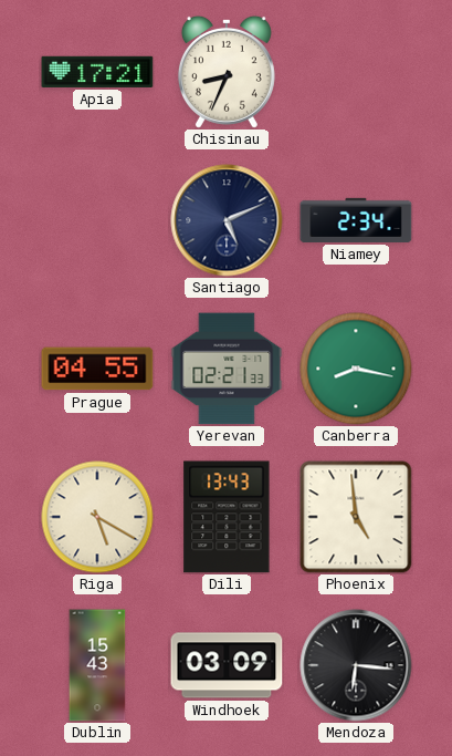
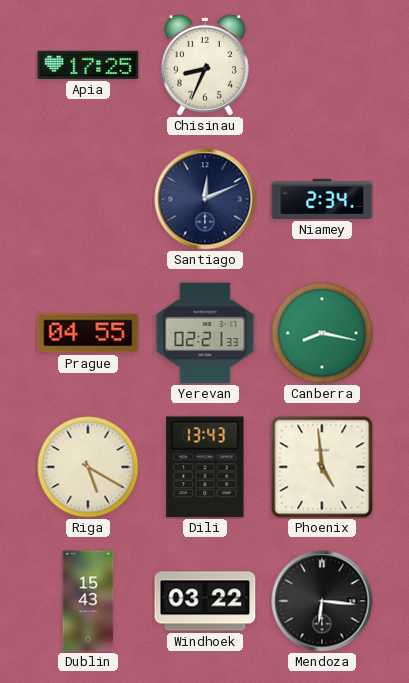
Apia: 17:21 -> 17:25
Santiago: 5:11 -> 12:11
Windhoek: 03:09 -> 03:22
